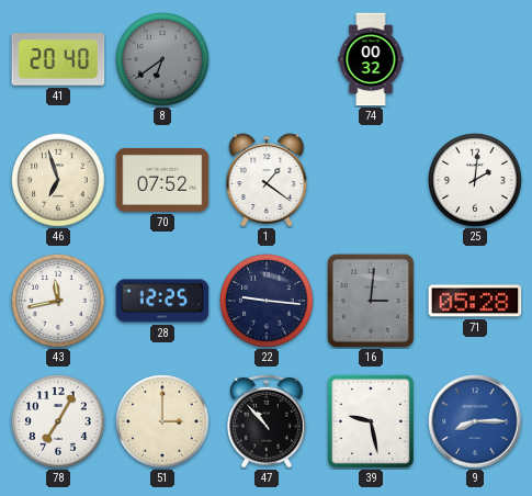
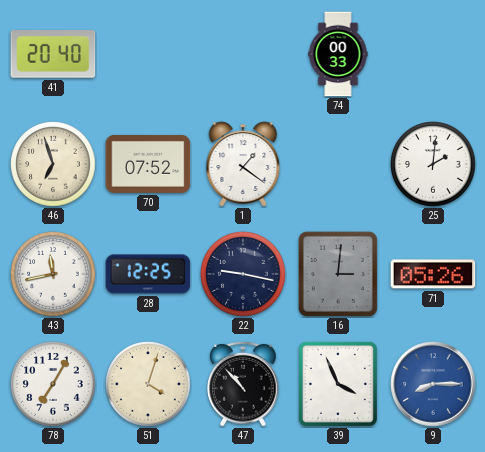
8: 6:39 -> none
74: 00:32 -> 00:33
22: 9:16 -> 9:17
71: 05:28 -> 05:26
51: 3:00 -> 4:03
39: 9:28 -> 3:56
